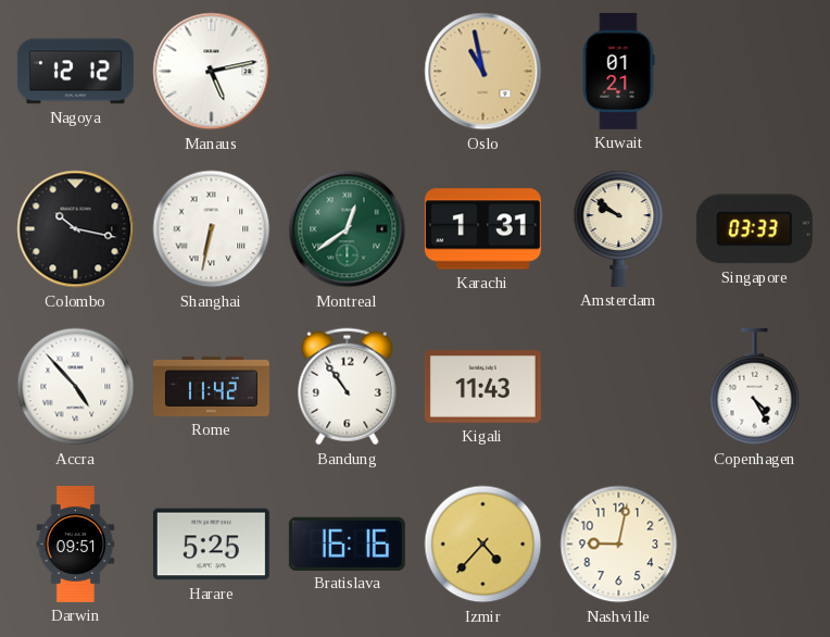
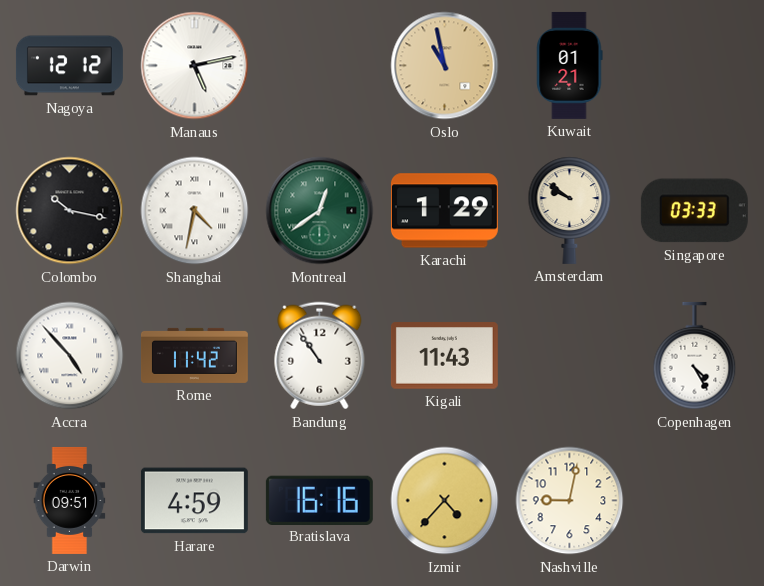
Shanghai: 6:32 -> 4:32
Karachi: 1:31 -> 1:29
Harare: 5:25 -> 4:59
